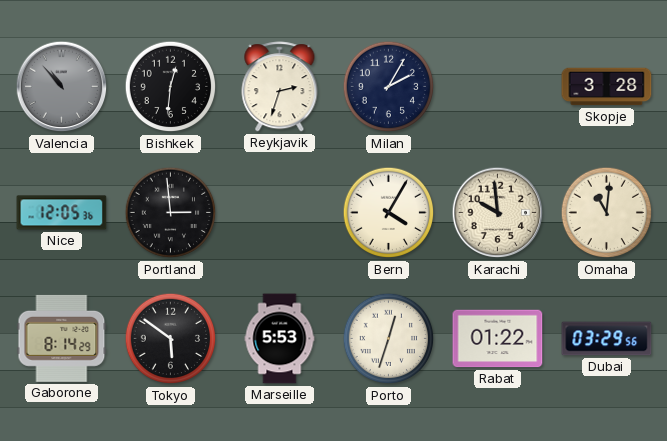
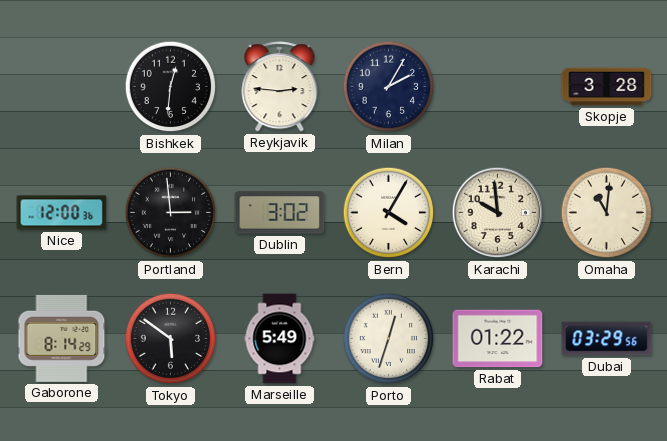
Valencia: 10:53 -> none
Reykjavik: 2:33 -> 2:46
Nice: 12:05 -> 12:00
Dublin: none -> 3:02
Marseille: 5:53 -> 5:49
